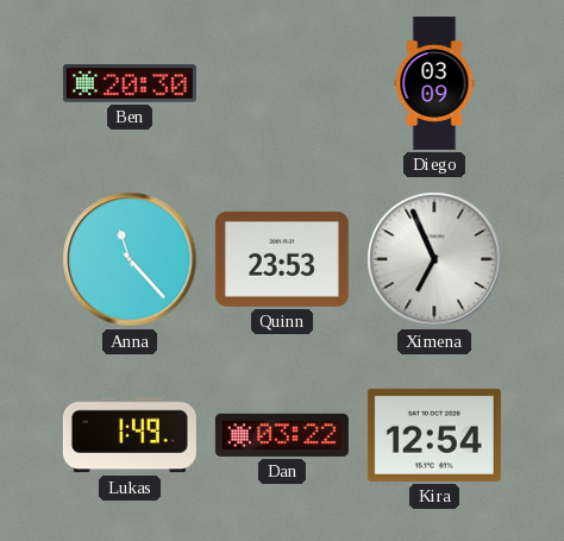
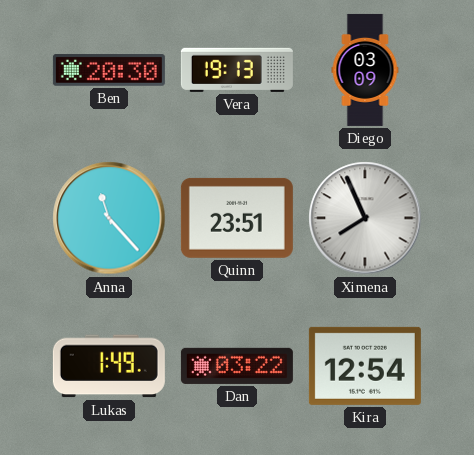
Vera: none -> 19:13
Quinn: 23:53 -> 23:51
Ximena: 6:56 -> 7:56
